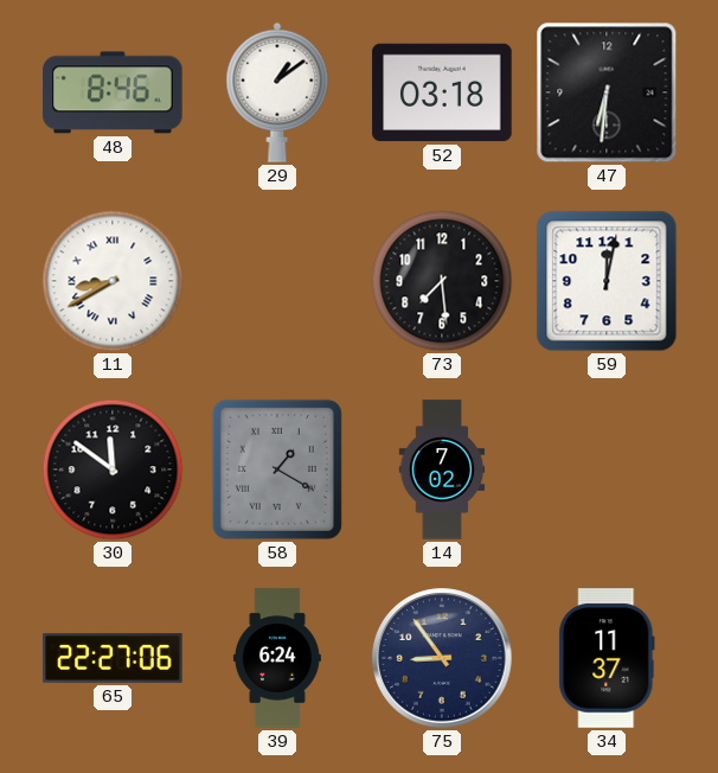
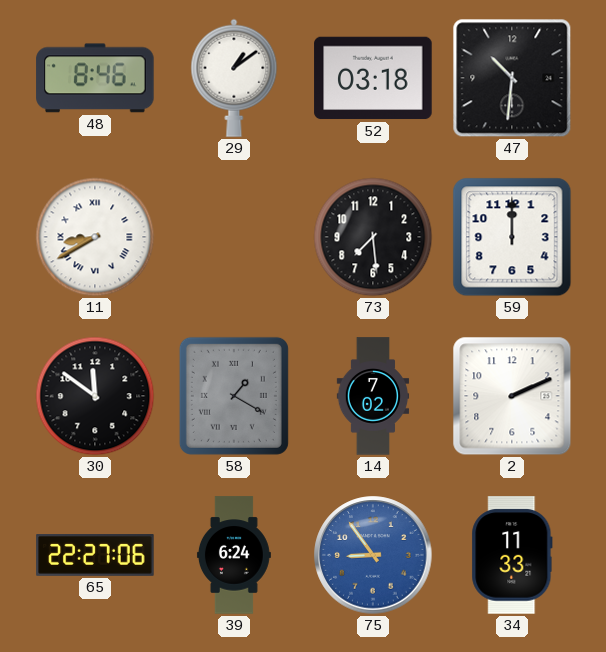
47: 6:31 -> 10:31
59: 12:02 -> 12:00
2: none -> 2:11
75 dial: navy -> blue
34: 11:37 -> 11:33
